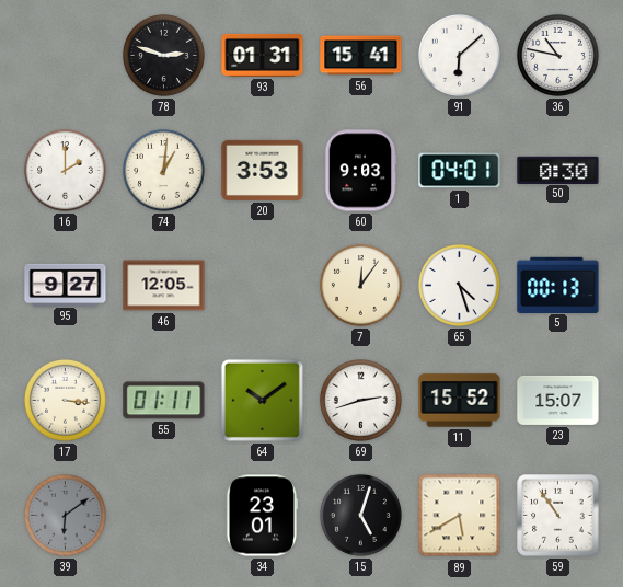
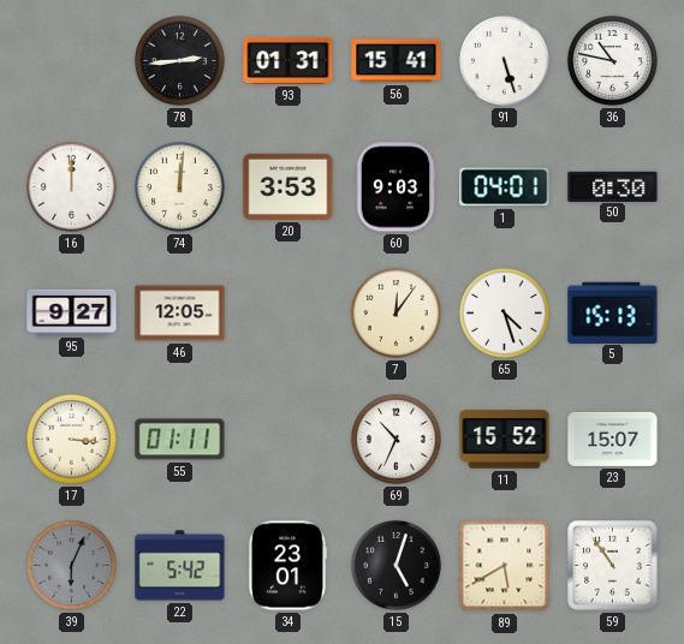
78: 2:48 -> 2:44
91: 6:08 -> 5:27
16: 2:00 -> 12:00
74: 1:01 -> 12:01
5: 00:13 -> 15:13
64: 10:09 -> none
69: 2:42 -> 10:34
39: 6:09 -> 6:04
22: none -> 5:42
